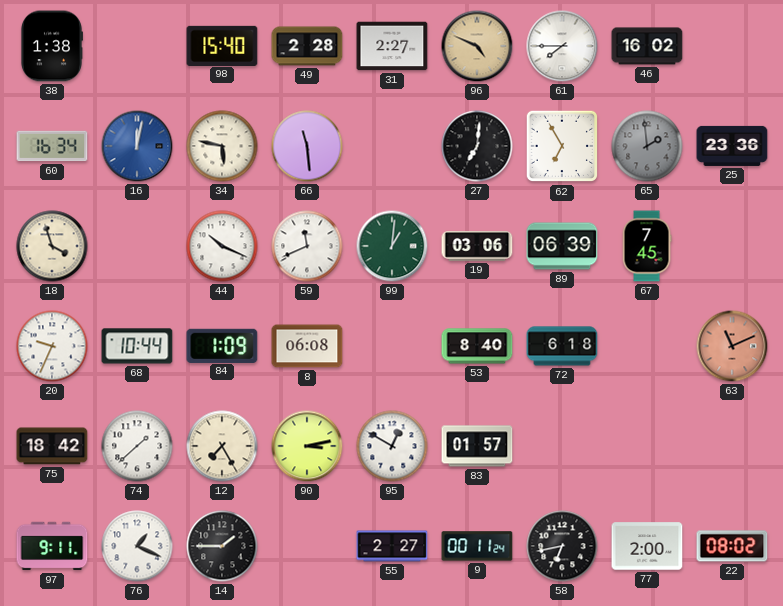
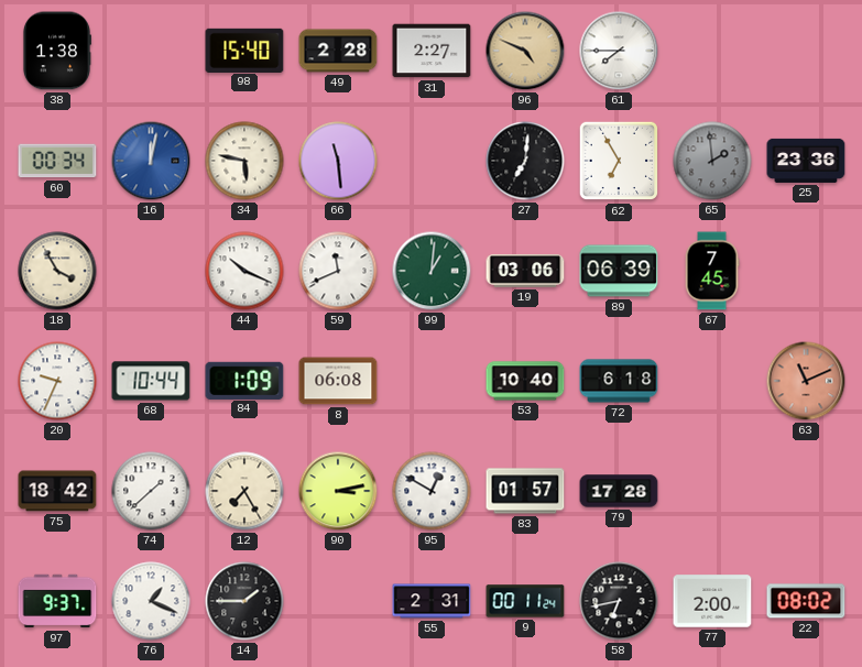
46: 16:02 -> none
60: 16:34 -> 00:34
18: 3:57 -> 3:55
53: 8:40 -> 10:40
79: none -> 17:28
97: 9:11 -> 9:37
55: 2:27 -> 2:31
